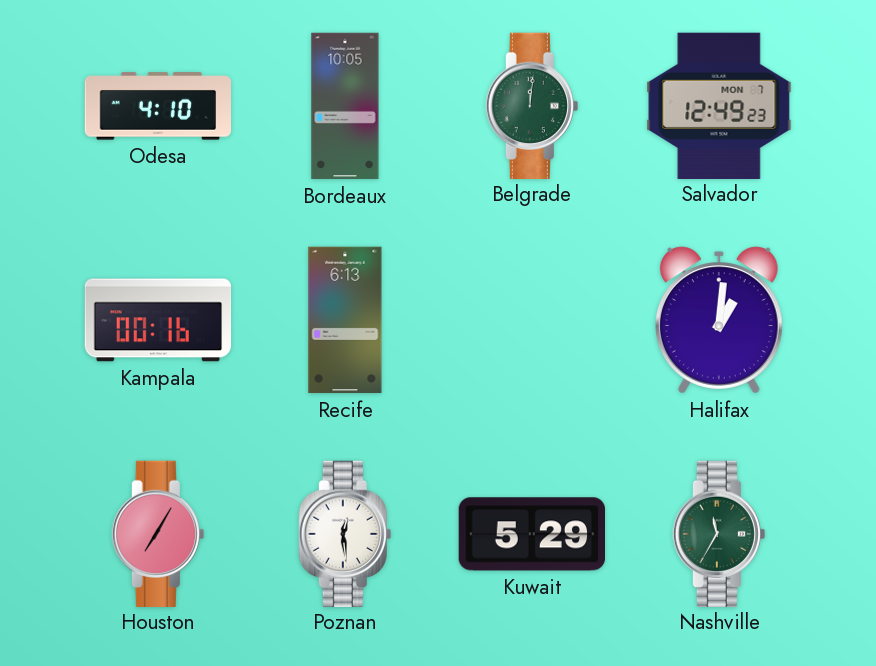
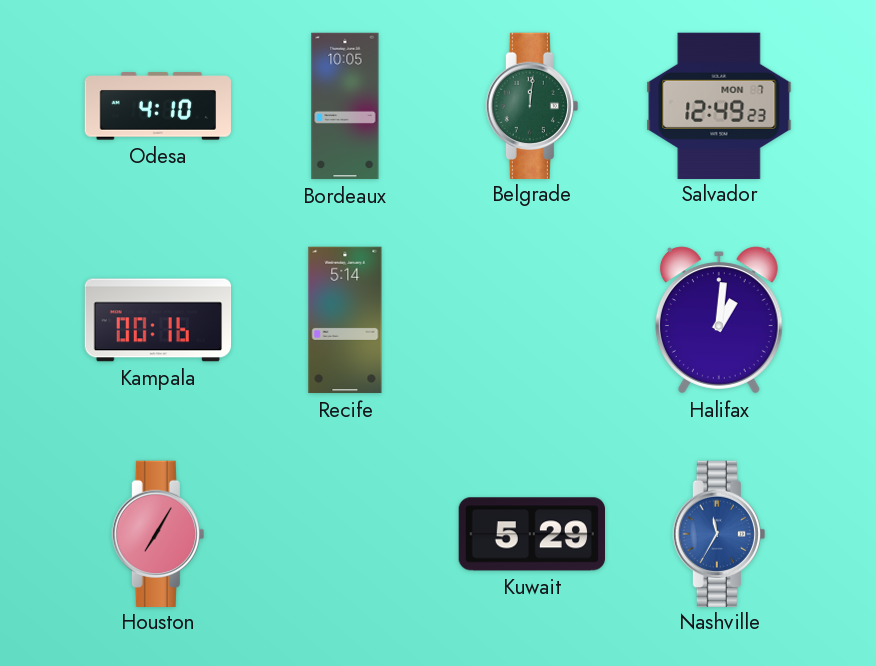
Recife: 6:13 -> 5:14
Poznan: 12:29 -> none
Nashville dial: green -> blue
